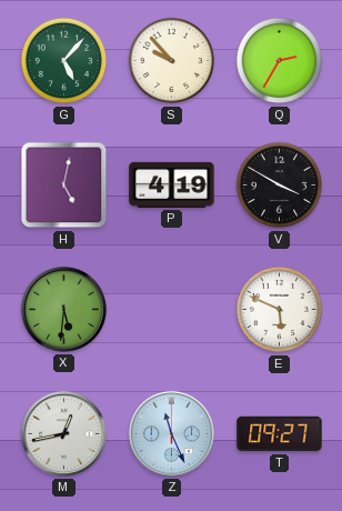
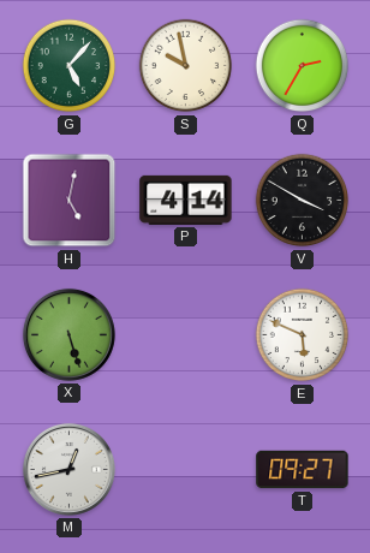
S: 9:53 -> 9:58
P: 4:19 -> 4:14
X: 5:31 -> 5:27
Z: 11:26 -> none
